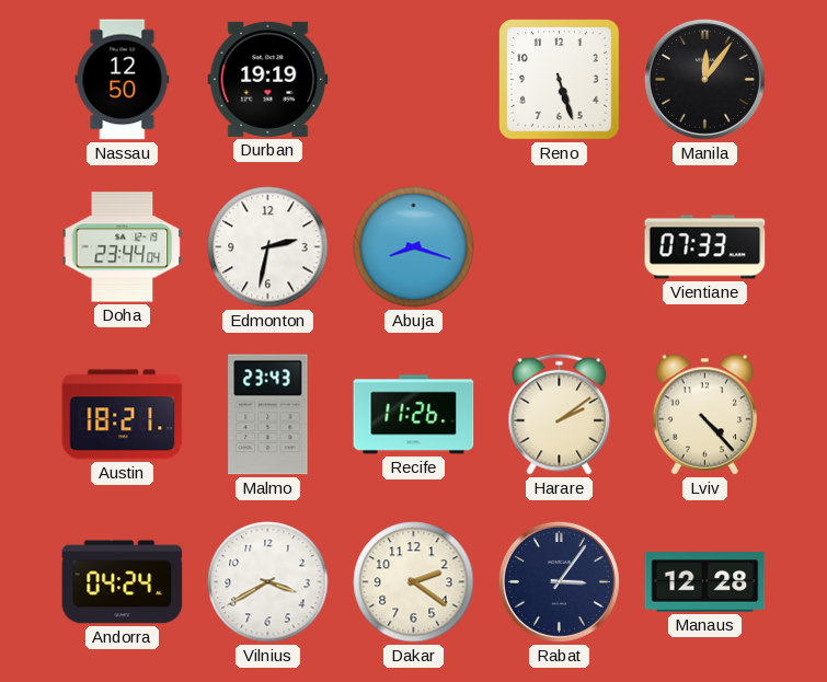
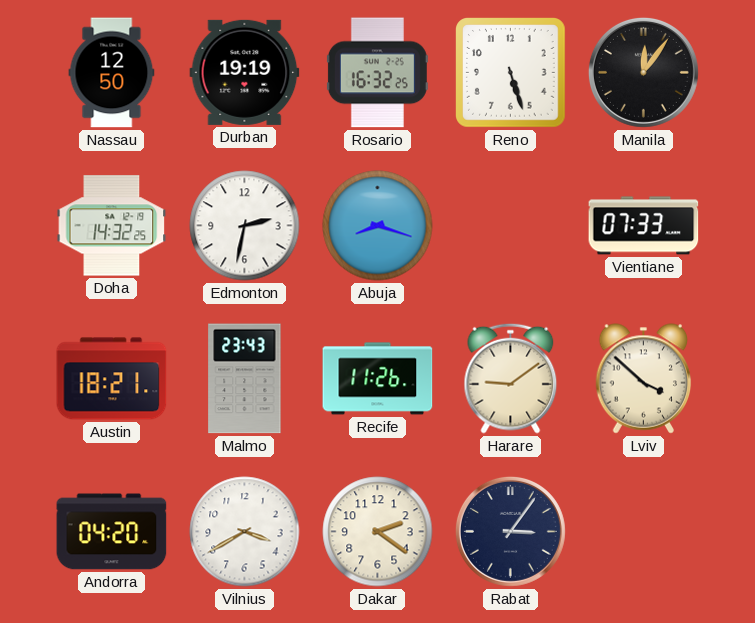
Rosario: none -> 16:32
Doha: 23:44 -> 14:32
Harare: 2:09 -> 9:09
Lviv: 4:23 -> 3:52
Andorra: 04:24 -> 04:20
Manaus: 12:28 -> none
